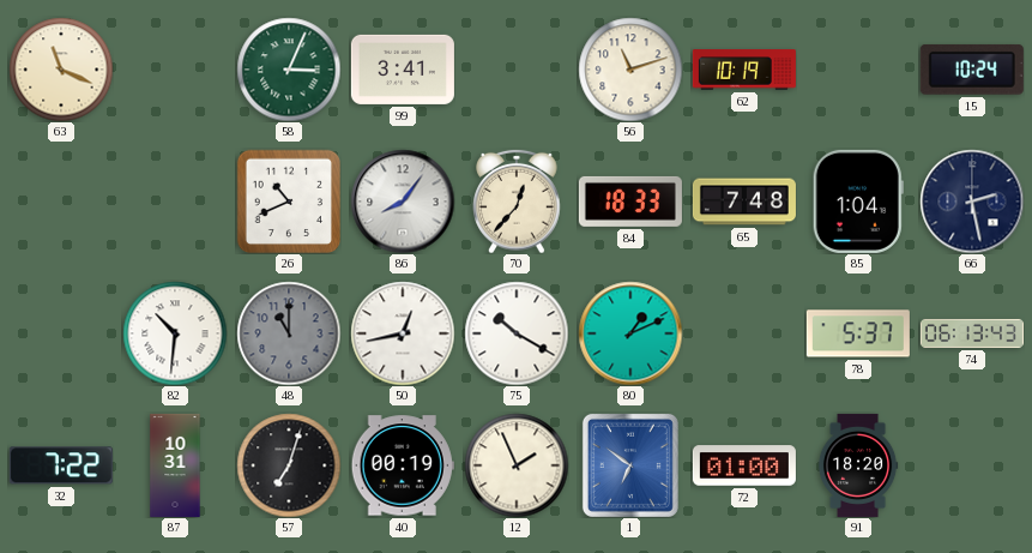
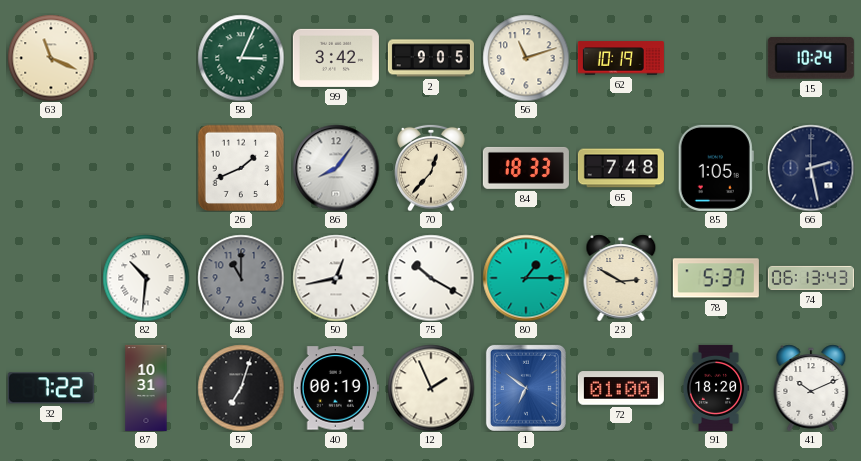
99: 3:41 -> 3:42
2: none -> 9:05
26: 10:41 -> 1:41
85: 1:04 -> 1:05
80: 1:11 -> 1:15
23: none -> 2:50
41: none -> 10:11
